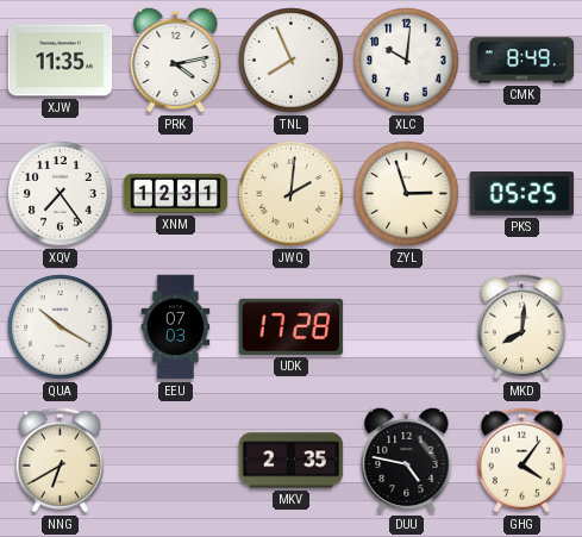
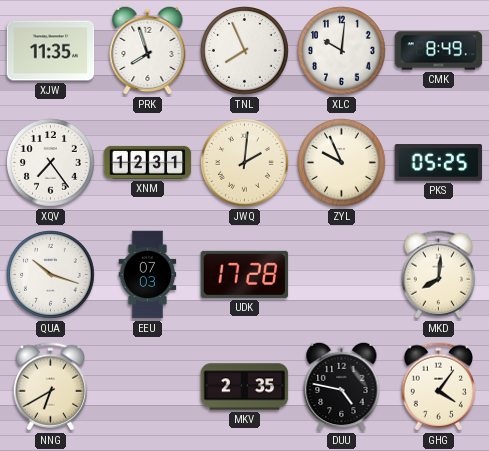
PRK: 4:13 -> 7:57
ZYL: 2:57 -> 9:56
QUA: 10:20 -> 10:18
